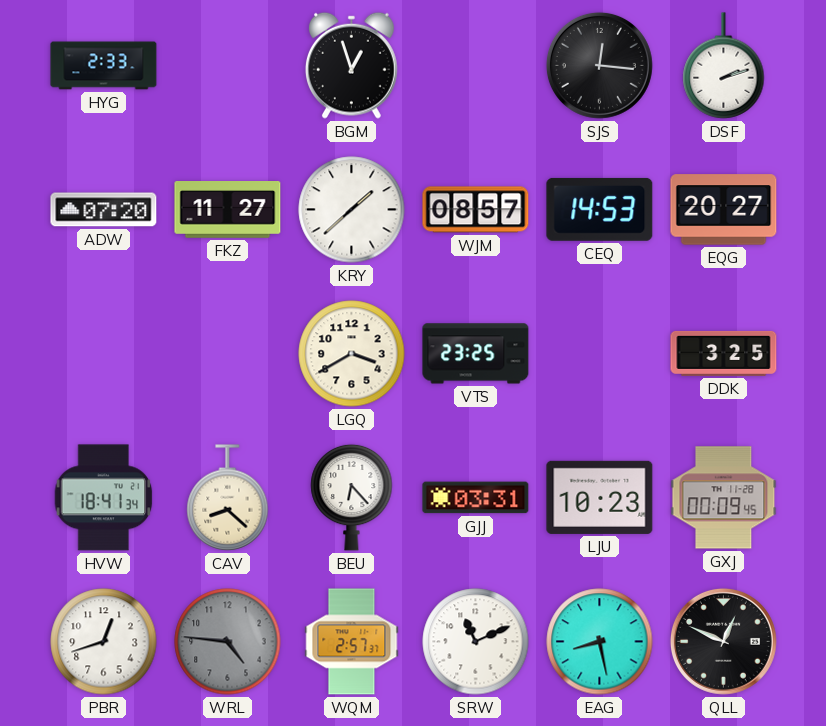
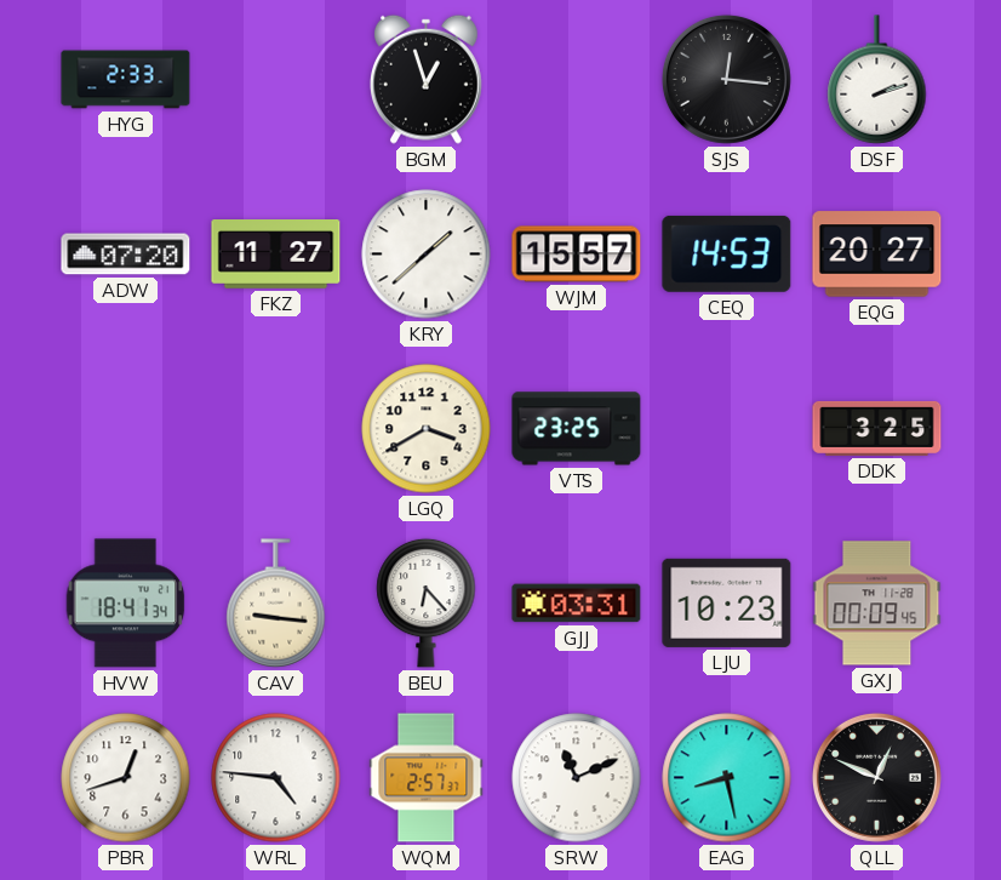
WJM: 08:57 -> 15:57
CAV: 8:22 -> 9:16
WRL dial: grey -> white
